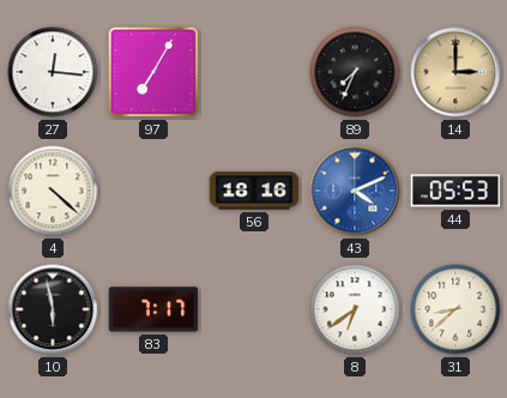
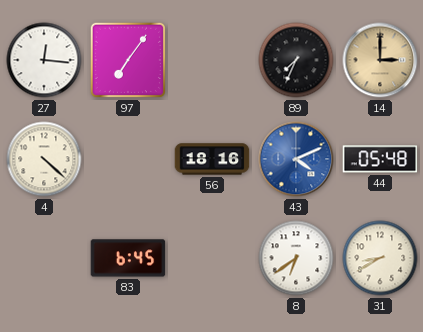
97: 7:05 -> 7:06
44: 05:53 -> 05:48
10: 5:58 -> none
83: 7:17 -> 6:45
31: 8:38 -> 8:40
